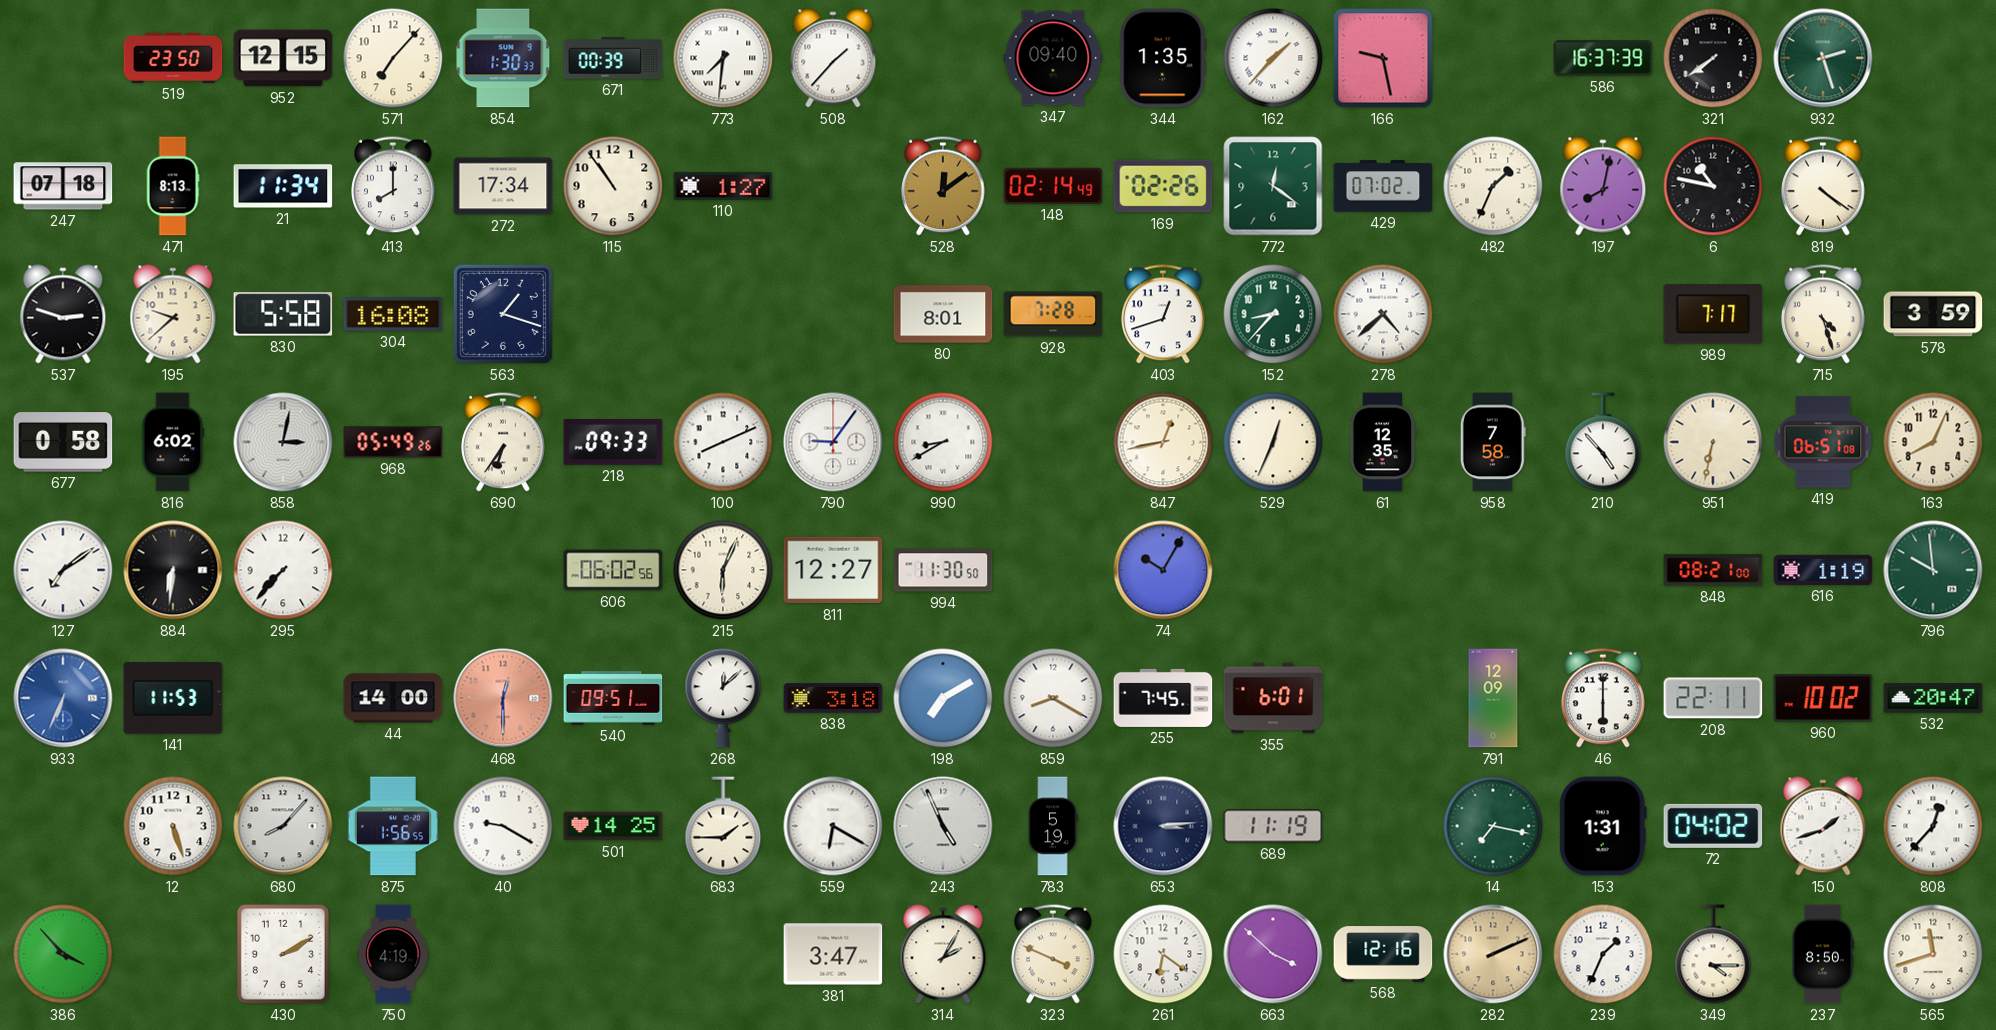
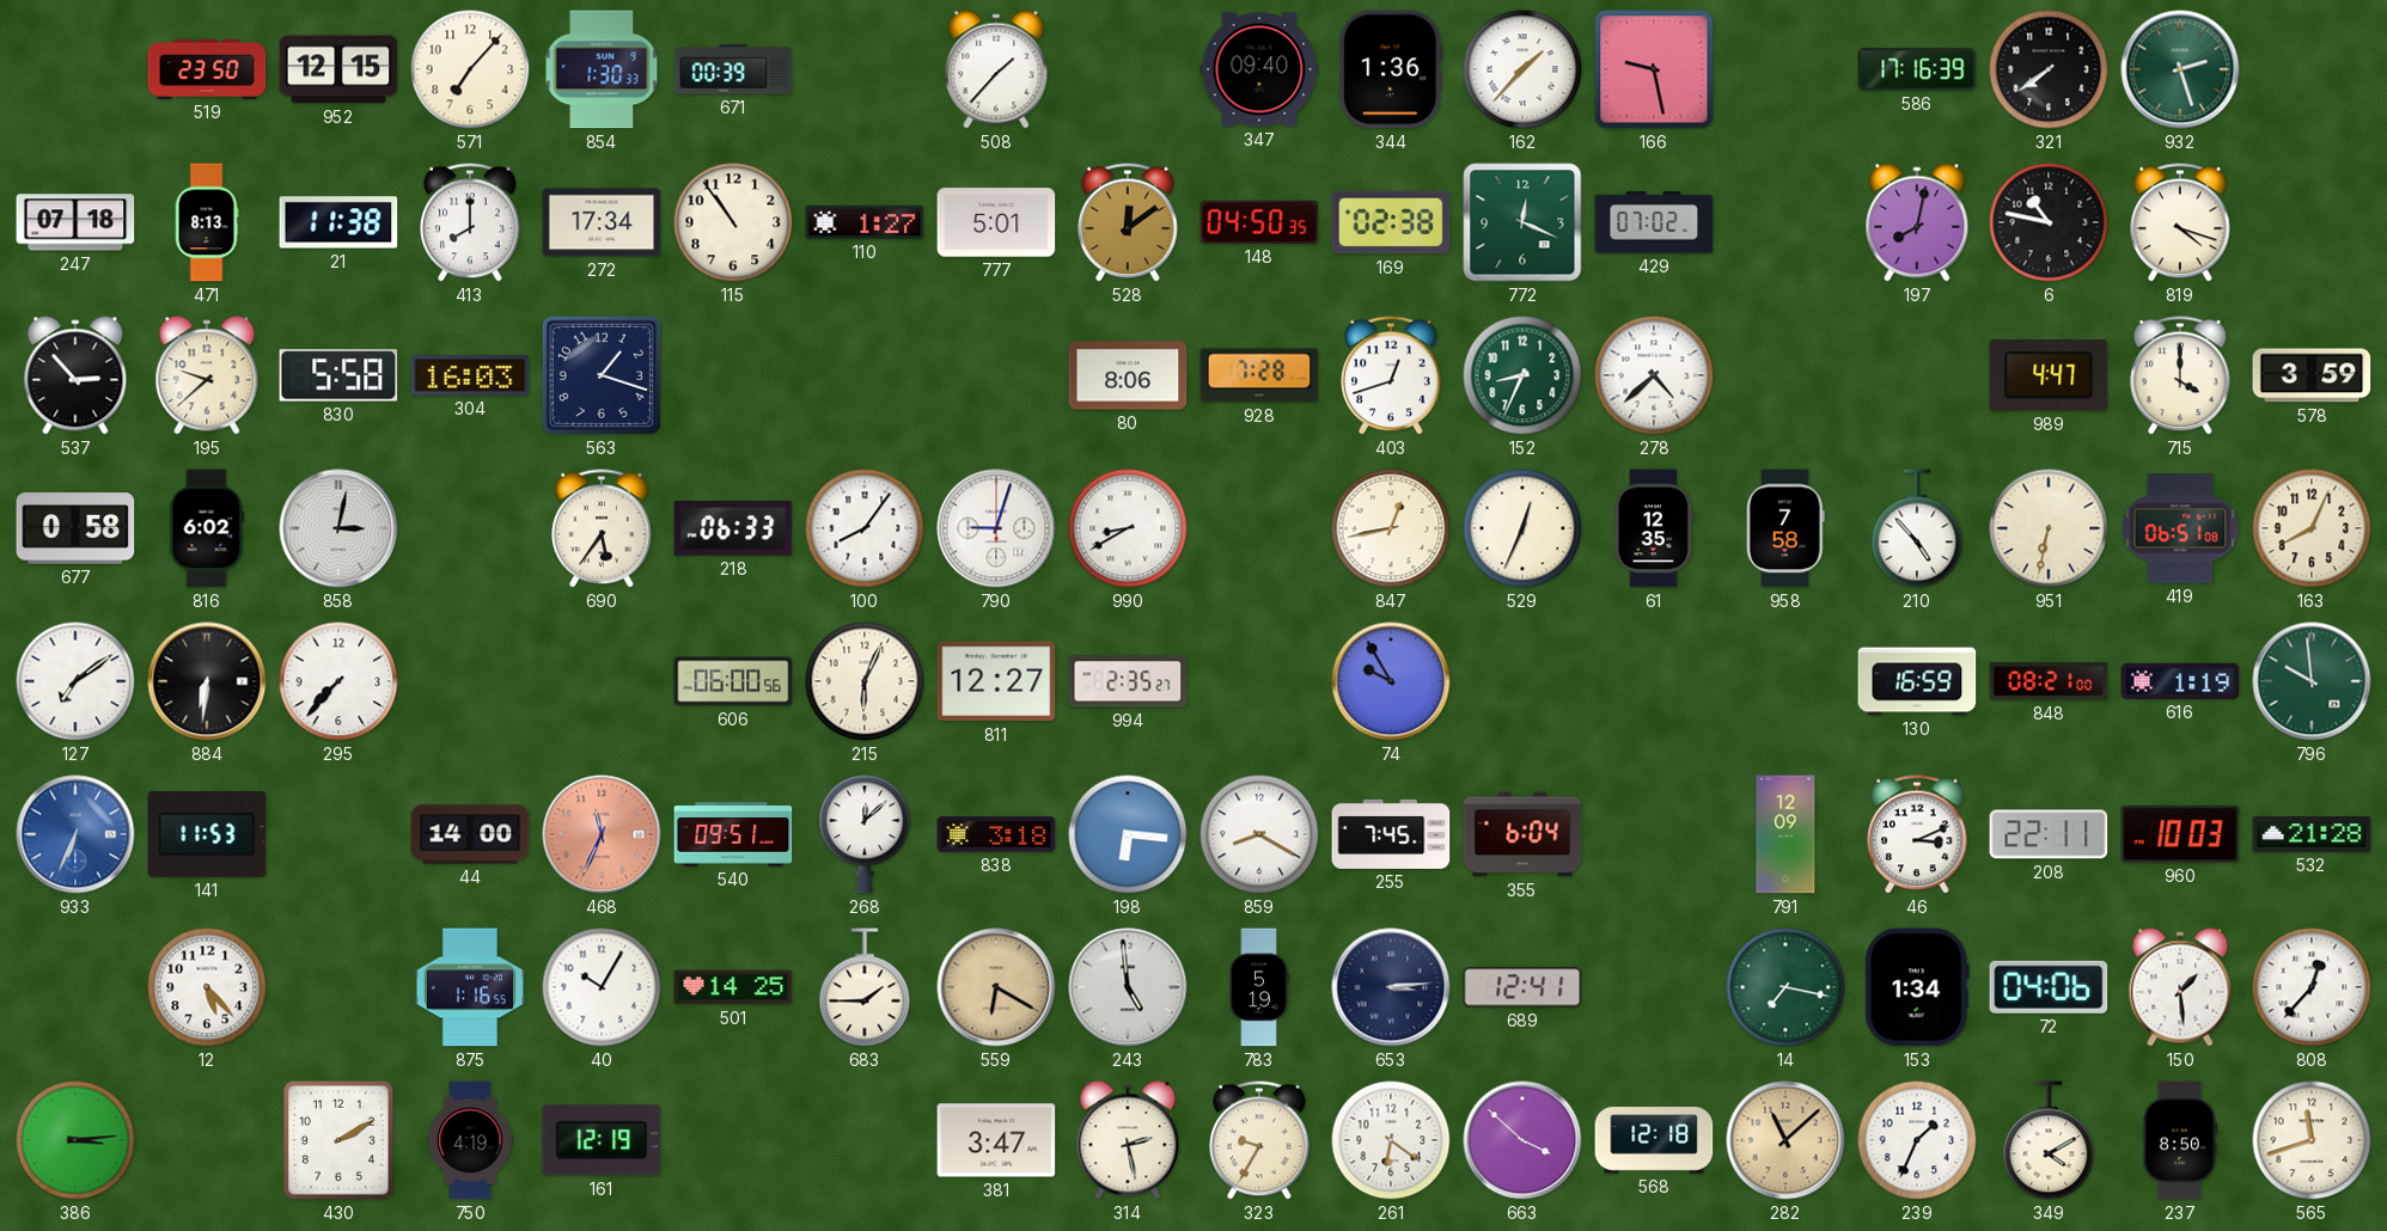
773: 7:31 -> none
344: 1:35 -> 1:36
586: 16:37 -> 17:16
21: 11:34 -> 11:38
777: none -> 5:01
148: 02:14 -> 04:50
169: 02:26 -> 02:38
772: 12:21 -> 12:19
482: 1:34 -> none
819: 4:21 -> 4:18
537: 2:48 -> 2:53
304: 16:08 -> 16:03
80: 8:01 -> 8:06
152: 8:37 -> 8:34
989: 7:17 -> 4:47
715: 4:27 -> 4:00
968: 05:49 -> none
690: 6:36 -> 5:36
218: 09:33 -> 06:33
100: 8:11 -> 8:06
790: 9:06 -> 9:03
606: 06:02 -> 06:00
994: 11:30 -> 2:35
74: 10:05 -> 9:55
130: none -> 16:59
468: 12:30 -> 11:34
198: 7:10 -> 6:16
355: 6:01 -> 6:04
46: 6:00 -> 3:11
960: 10:02 -> 10:03
532: 20:47 -> 21:28
12: 5:27 -> 5:23
680: 8:07 -> none
875: 1:56 -> 1:16
40: 9:20 -> 10:05
559 dial: white -> champagne
243: 4:56 -> 4:59
689: 11:19 -> 12:41
153: 1:31 -> 1:34
72: 04:02 -> 04:06
150: 1:42 -> 1:29
386: 3:53 -> 3:14
161: none -> 12:19
314: 2:05 -> 2:28
323: 3:49 -> 9:35
568: 12:16 -> 12:18
282: 2:11 -> 11:08
349: 4:15 -> 4:10
